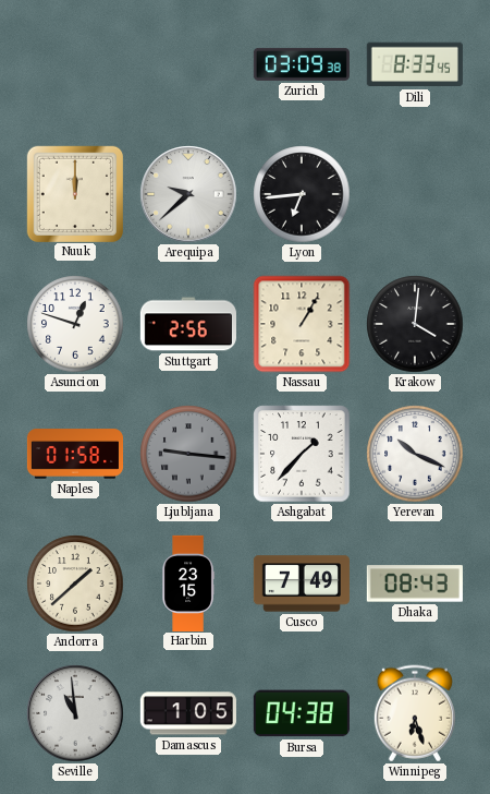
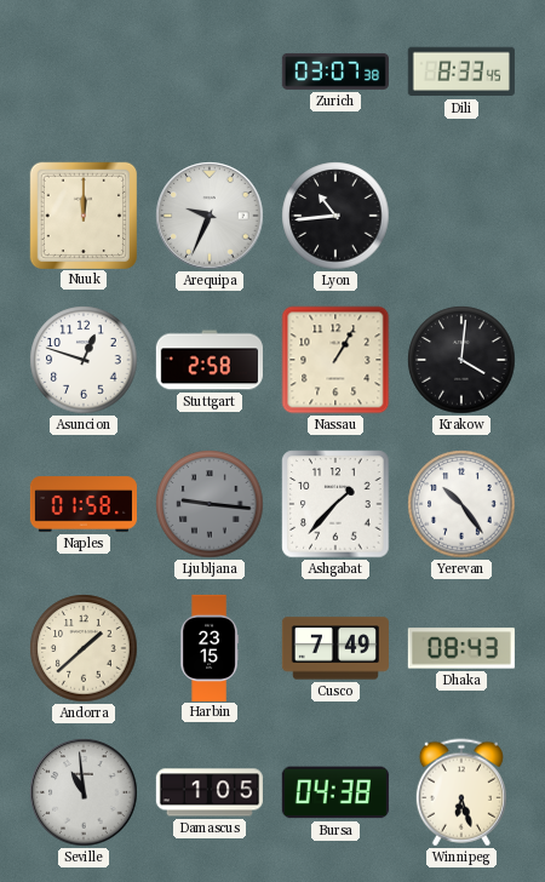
Zurich: 03:09 -> 03:07
Arequipa: 9:38 -> 9:34
Lyon: 6:44 -> 10:44
Stuttgart: 2:56 -> 2:58
Yerevan: 10:19 -> 10:24
